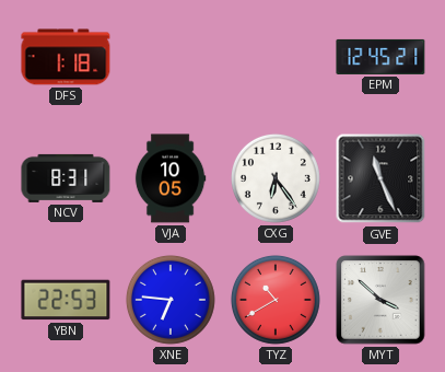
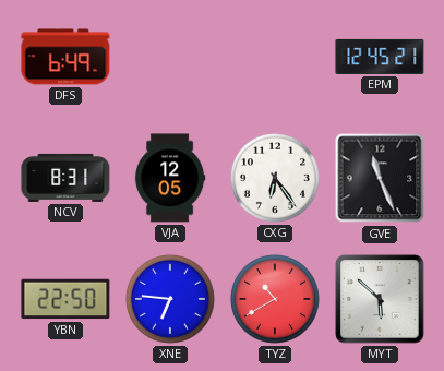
DFS: 1:18 -> 6:49
VJA: 10:05 -> 12:05
YBN: 22:53 -> 22:50
MYT: 3:52 -> 5:52
